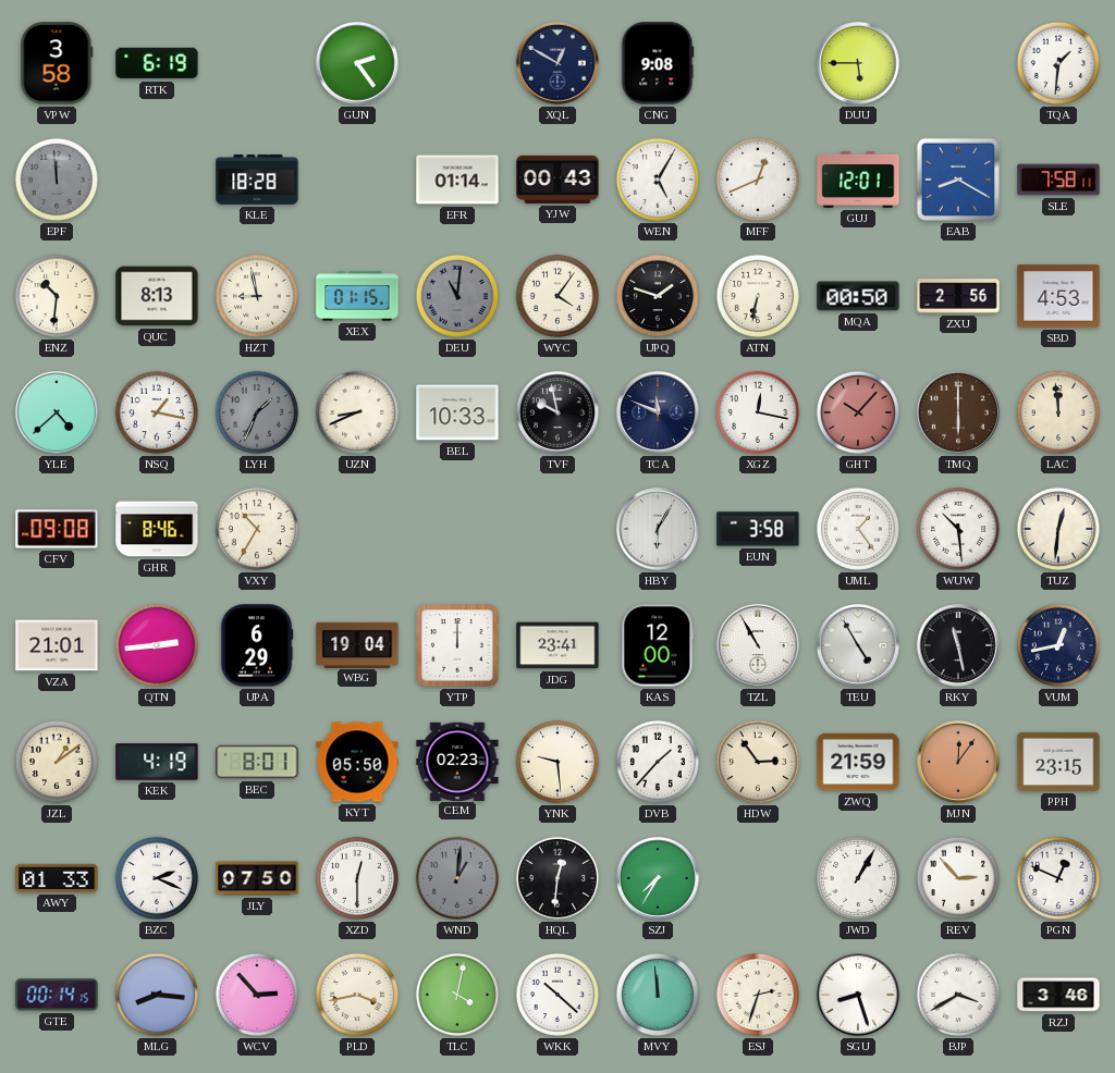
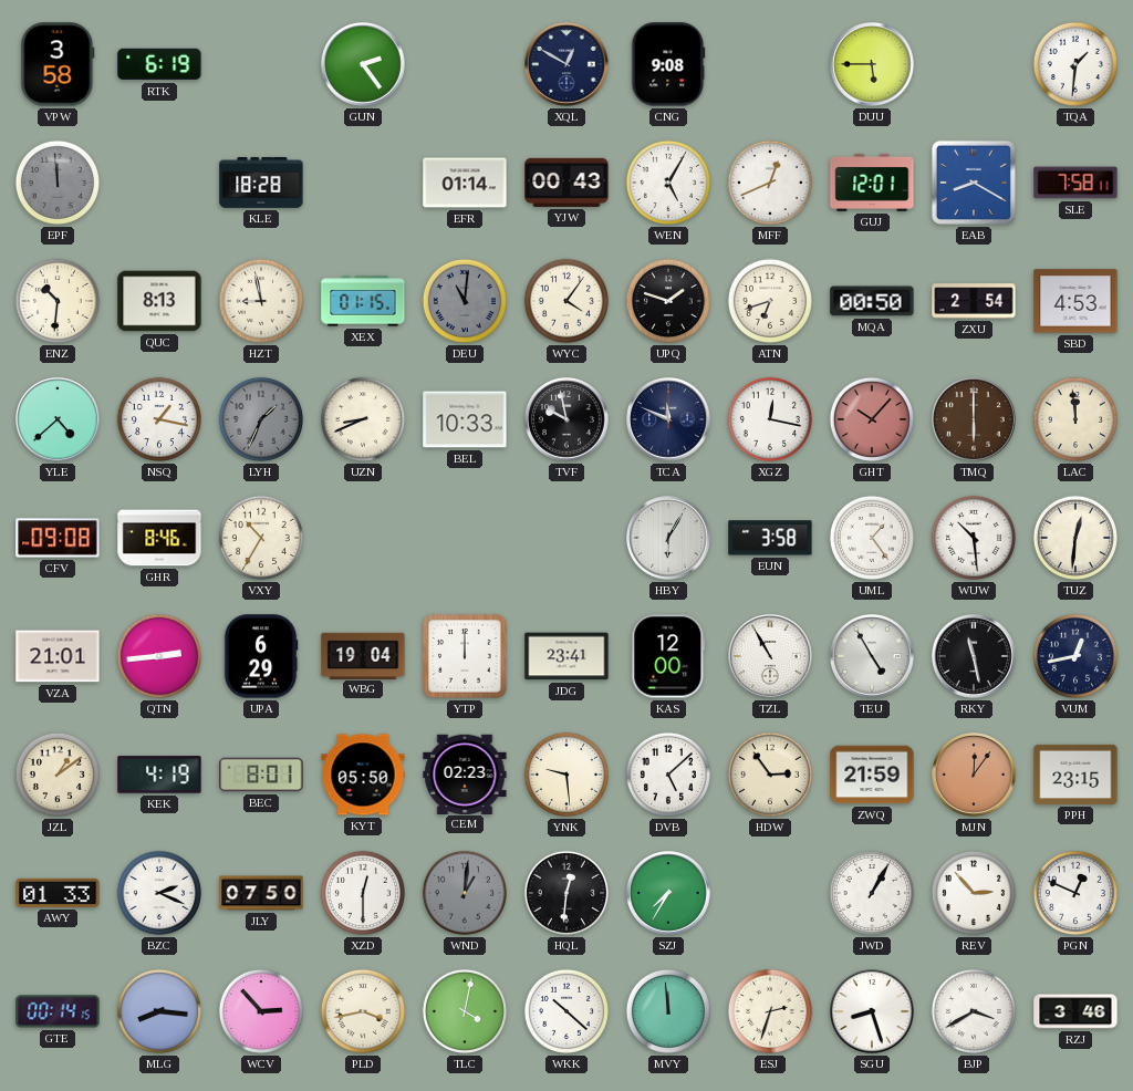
ATN: 6:32 -> 6:42
ZXU: 2:56 -> 2:54
DVB: 1:37 -> 5:08
